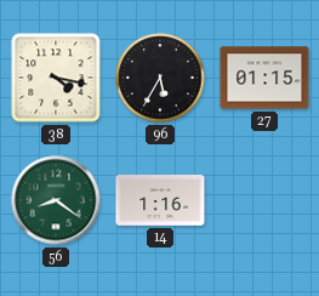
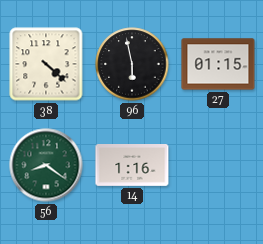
38: 4:17 -> 4:22
96: 5:35 -> 5:58
